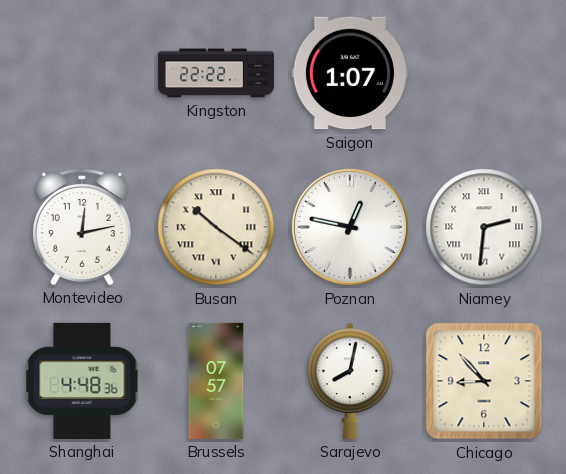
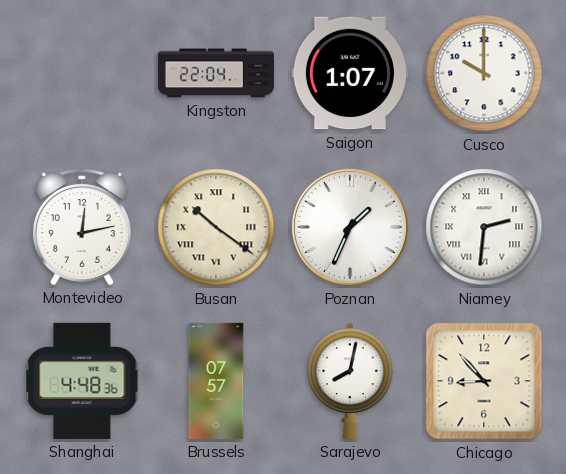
Kingston: 22:22 -> 22:04
Cusco: none -> 10:00
Poznan: 12:47 -> 1:34
